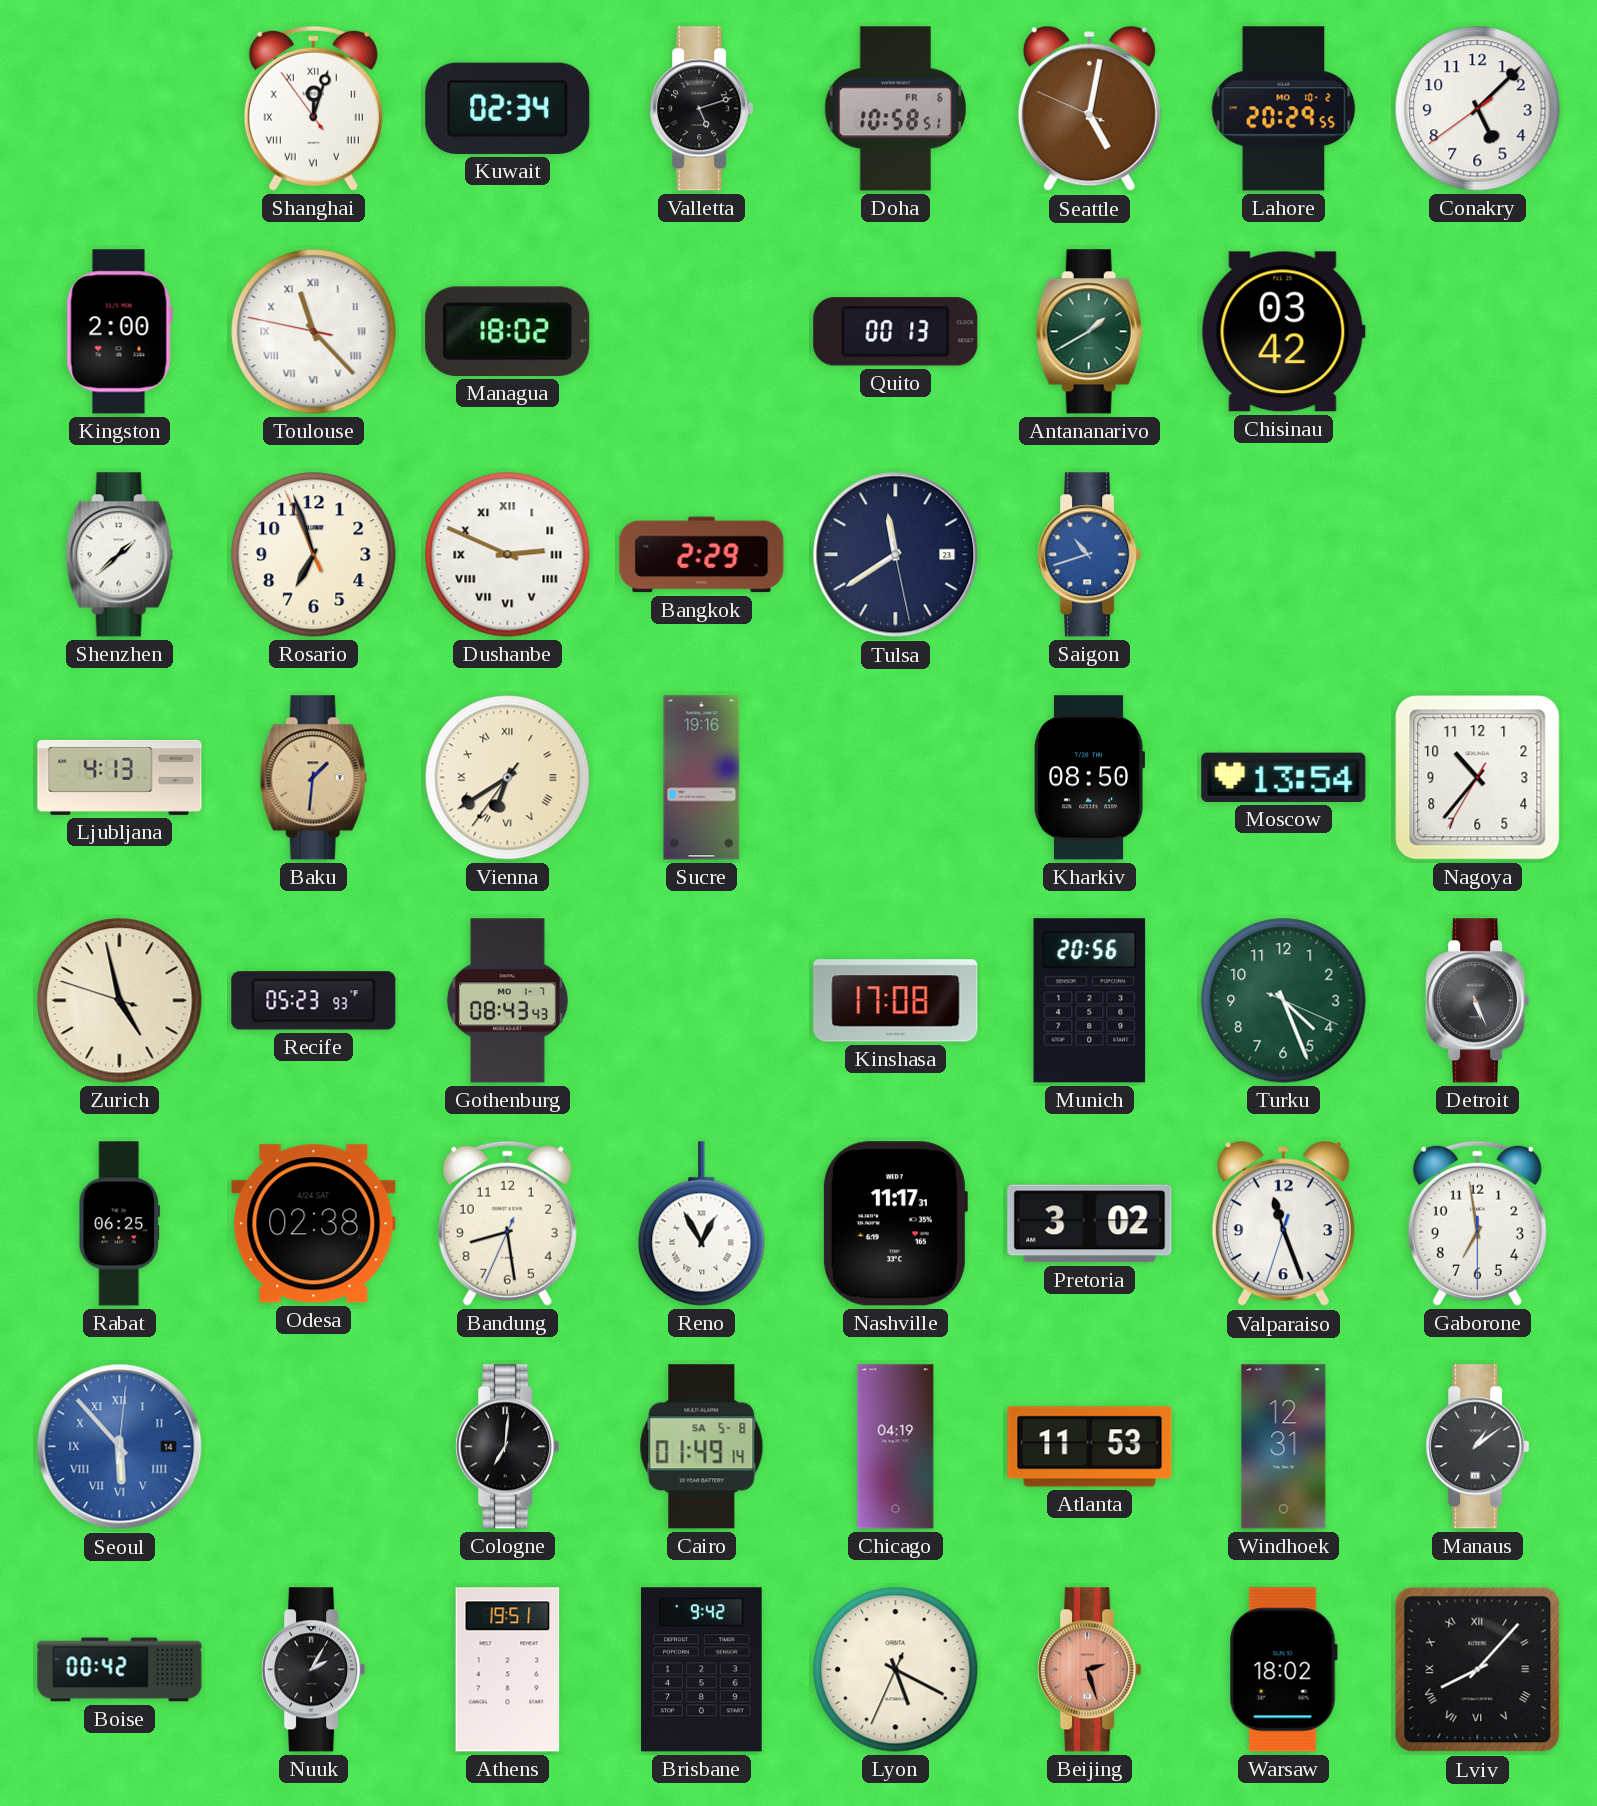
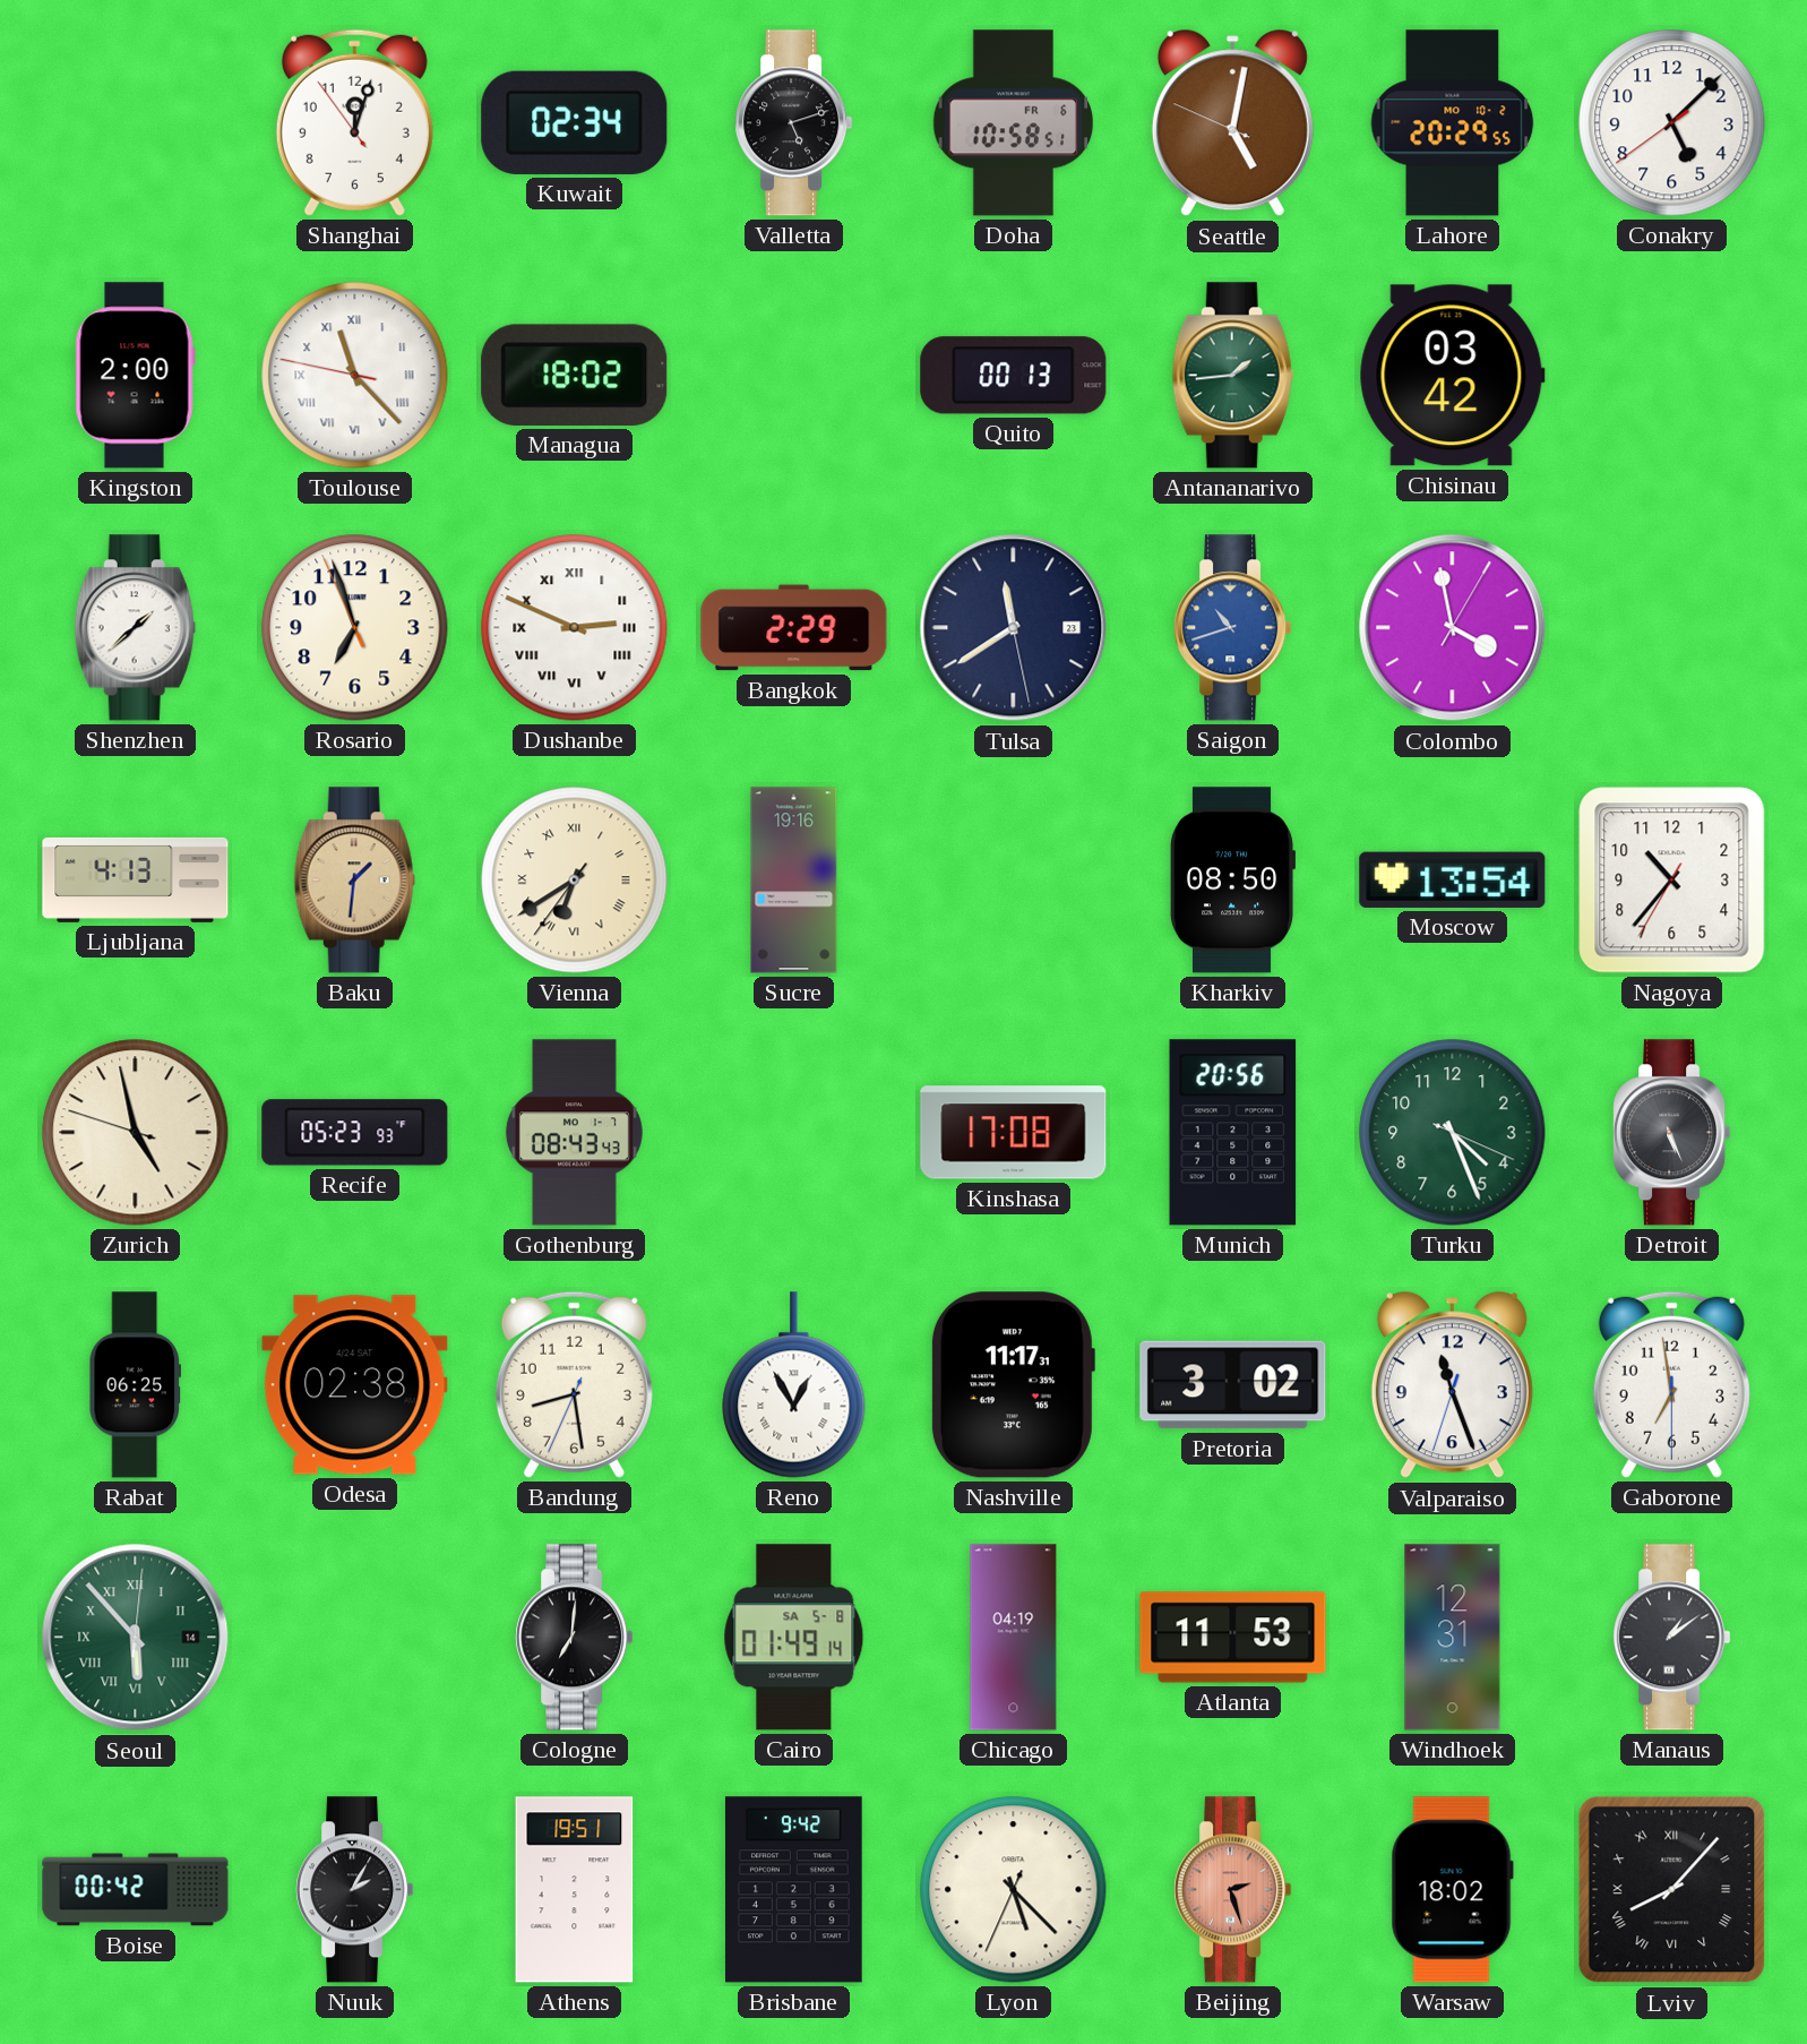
Shanghai numerals: Roman -> Arabic
Antananarivo: 1:40 -> 1:44
Colombo: none -> 3:58
Seoul dial: blue -> green
Lyon: 5:19 -> 5:22
